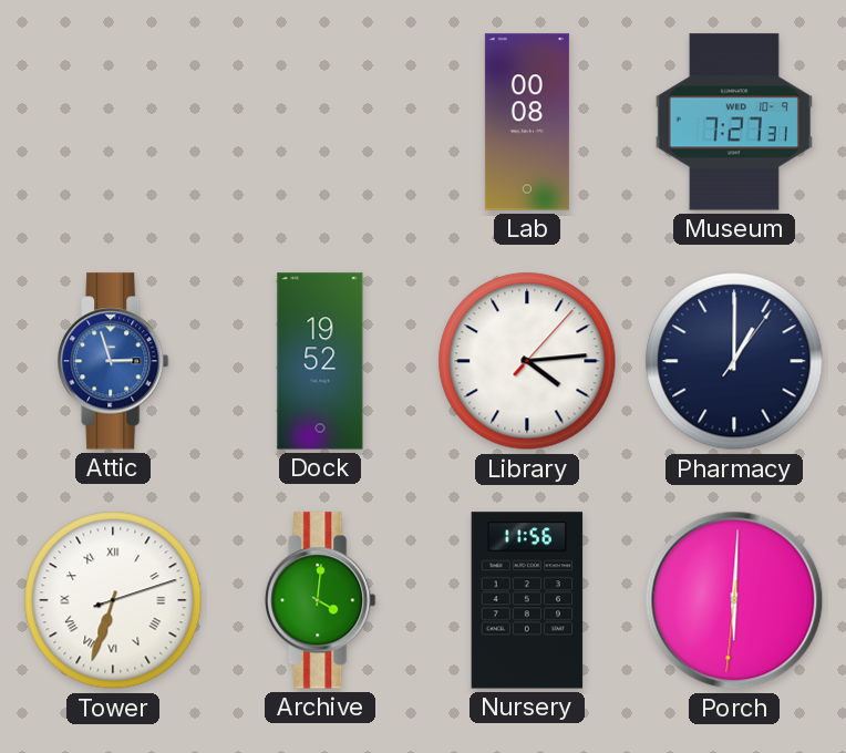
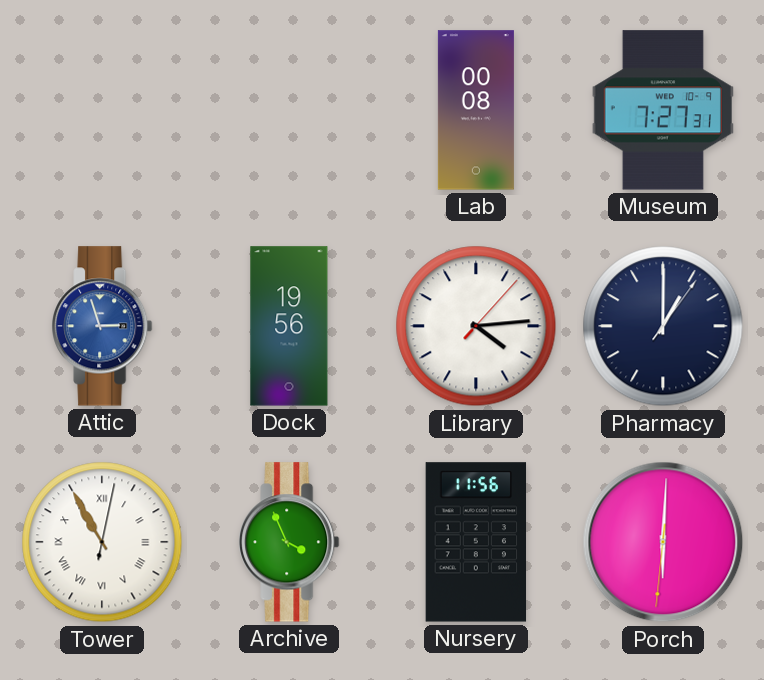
Dock: 19:52 -> 19:56
Tower: 6:33 -> 10:55
Archive: 4:01 -> 3:56
